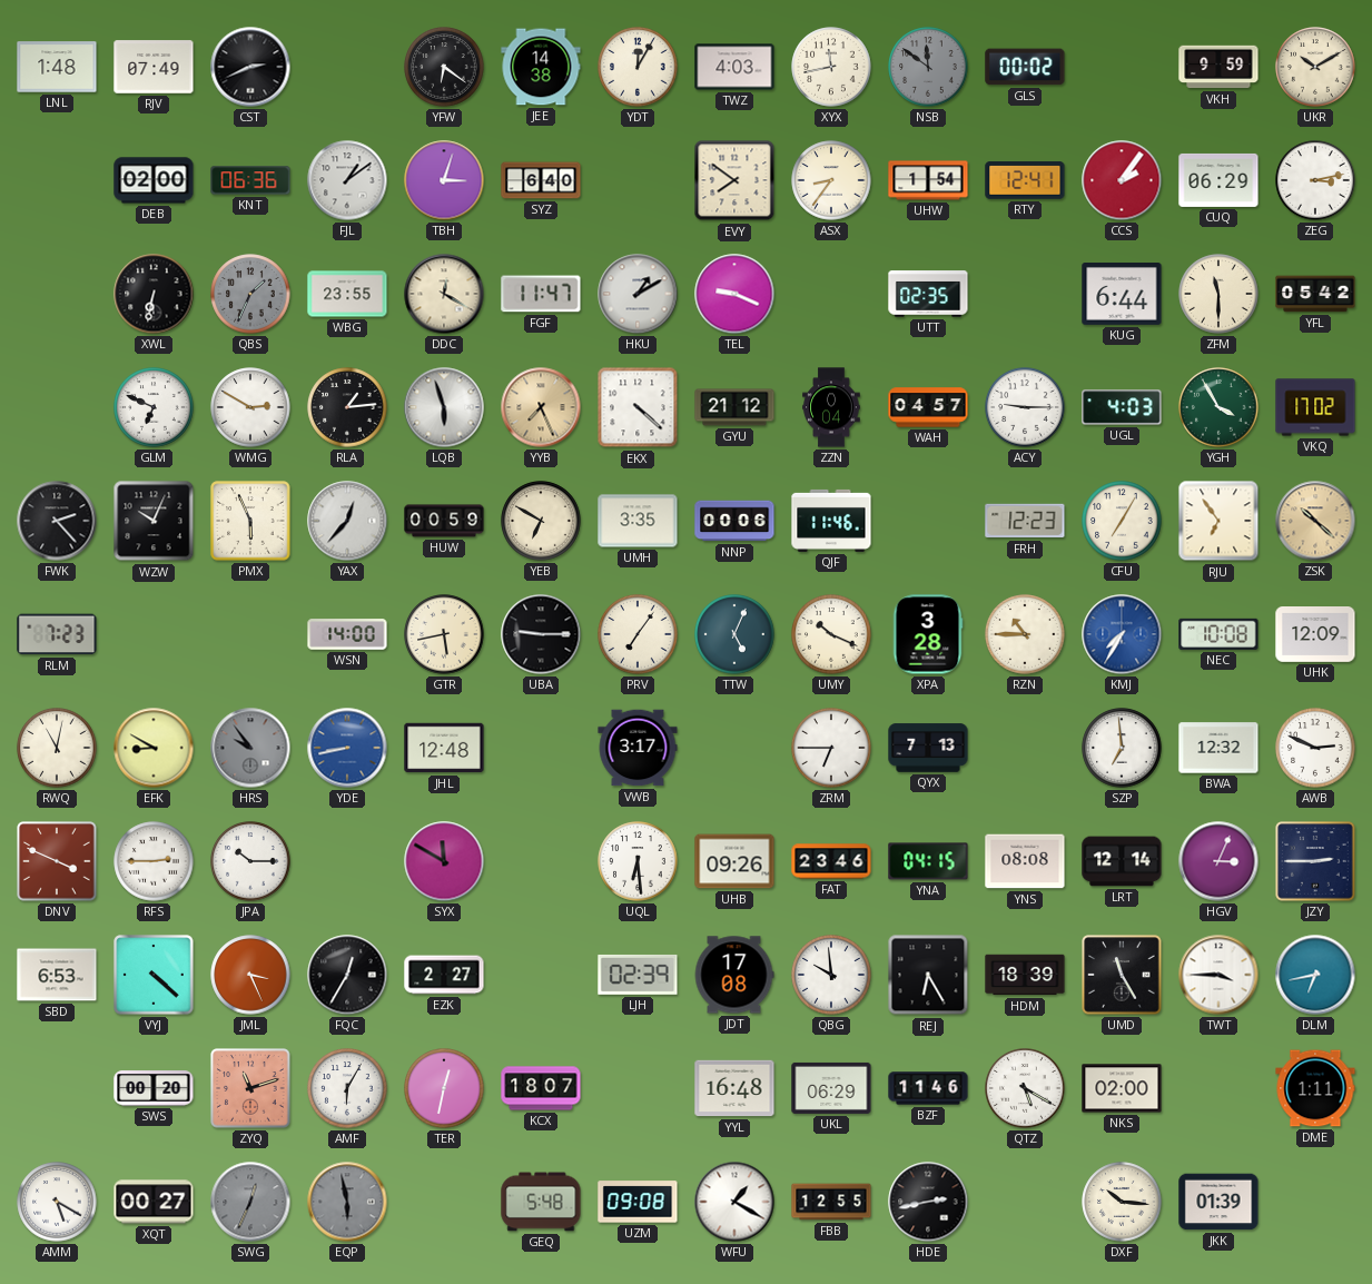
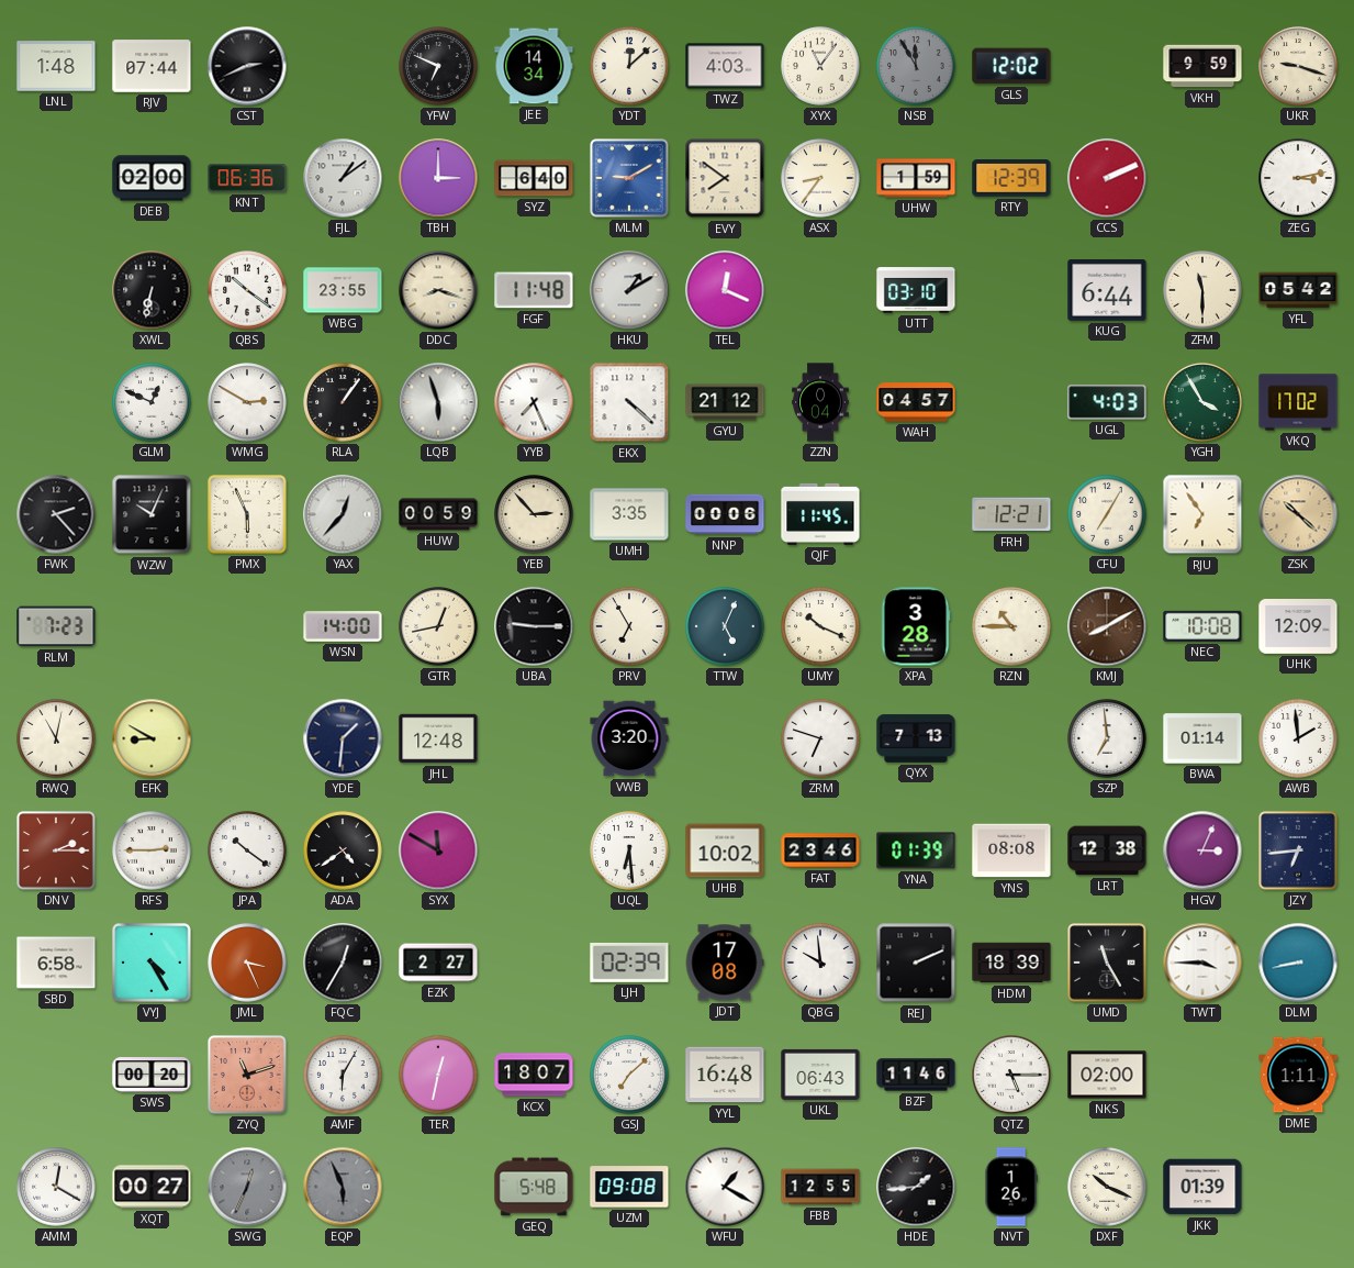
RJV: 07:49 -> 07:44
YFW: 6:21 -> 6:49
JEE: 14:38 -> 14:34
YDT: 12:05 -> 12:08
XYX: 11:43 -> 11:06
NSB: 11:51 -> 11:55
GLS: 00:02 -> 12:02
UKR: 10:10 -> 9:18
TBH: 3:03 -> 3:00
MLM: none -> 9:10
UHW: 1:54 -> 1:59
RTY: 12:41 -> 12:39
CCS: 2:06 -> 2:11
CUQ: 06:29 -> none
QBS: 1:34 -> 10:21
QBS dial: grey -> white
DDC: 12:20 -> 8:18
FGF: 11:47 -> 11:48
TEL: 9:19 -> 12:19
UTT: 02:35 -> 03:10
GLM: 6:49 -> 12:49
RLA: 1:14 -> 1:06
YYB dial: champagne -> white
ACY: 9:15 -> none
YEB: 6:50 -> 2:53
QJF: 11:46 -> 11:45
FRH: 12:23 -> 12:21
GTR: 5:43 -> 12:43
PRV: 7:06 -> 6:55
KMJ: 7:35 -> 8:10
KMJ dial: blue -> brown
HRS: 9:54 -> none
YDE: 8:43 -> 1:31
YDE dial: blue -> navy
VWB: 3:17 -> 3:20
ZRM: 6:45 -> 6:48
BWA: 12:32 -> 01:14
AWB: 2:49 -> 1:59
DNV: 3:49 -> 2:15
JPA: 10:15 -> 10:21
ADA: none -> 4:39
UHB: 09:26 -> 10:02
YNA: 04:15 -> 01:39
LRT: 12:14 -> 12:38
JZY: 2:45 -> 6:44
SBD: 6:53 -> 6:58
VYJ: 4:22 -> 4:25
REJ: 6:25 -> 2:11
DLM: 6:43 -> 8:43
GSJ: none -> 7:08
UKL: 06:29 -> 06:43
QTZ: 5:20 -> 5:15
AMM: 5:20 -> 12:20
EQP: 5:58 -> 5:56
HDE: 2:43 -> 1:44
NVT: none -> 1:26
DXF: 10:16 -> 10:19
